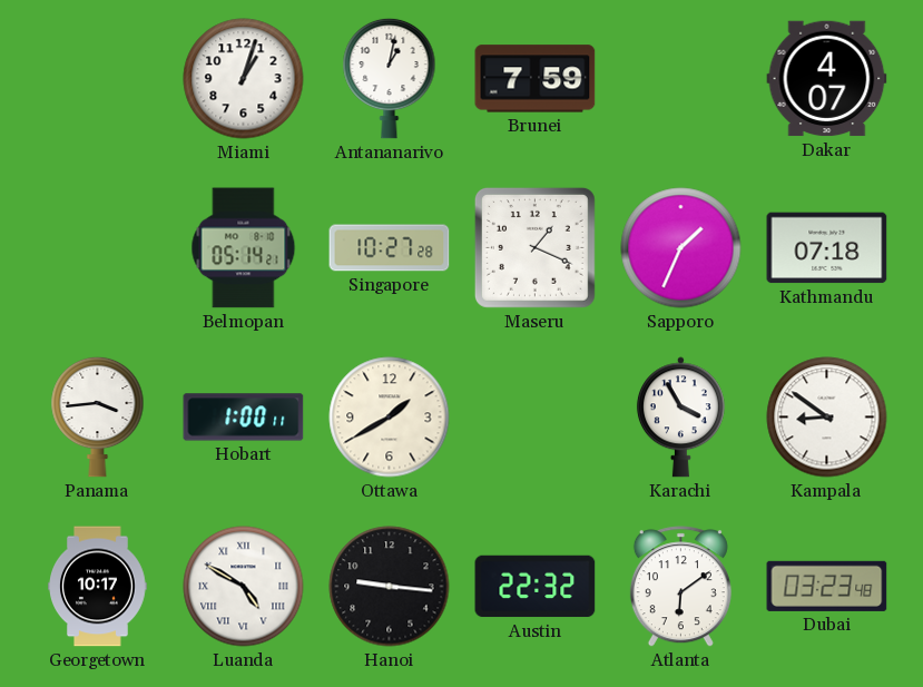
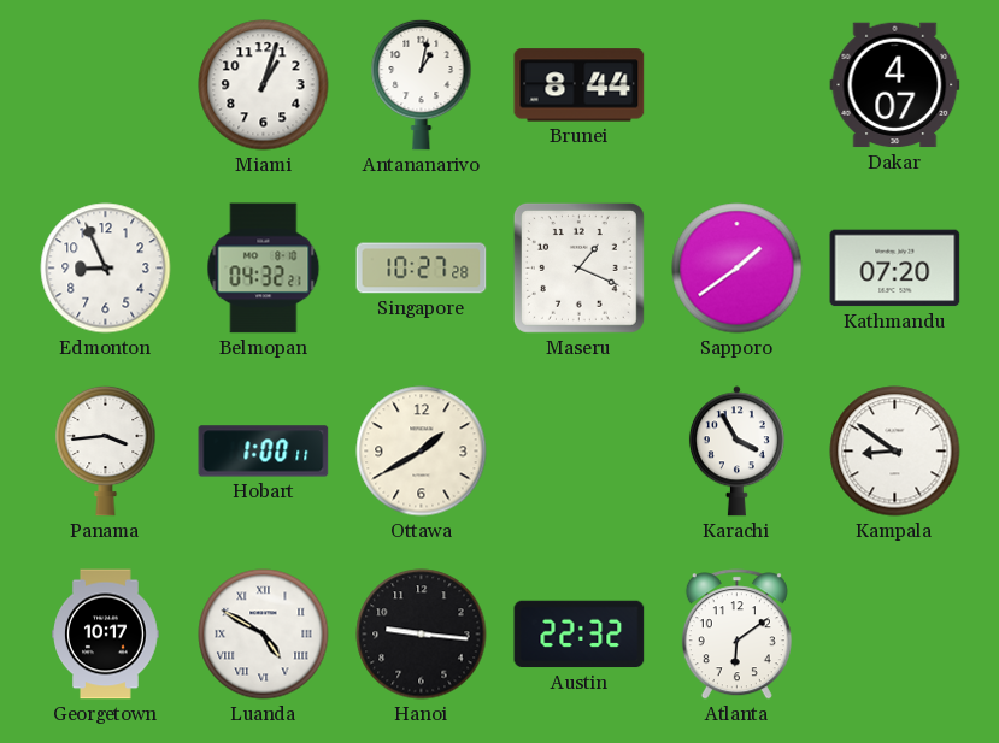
Brunei: 7:59 -> 8:44
Edmonton: none -> 8:56
Belmopan: 05:14 -> 04:32
Sapporo: 1:34 -> 1:39
Kathmandu: 07:18 -> 07:20
Dubai: 03:23 -> none
